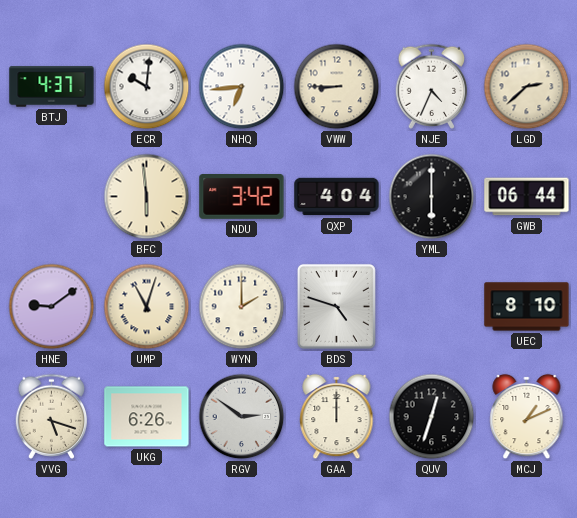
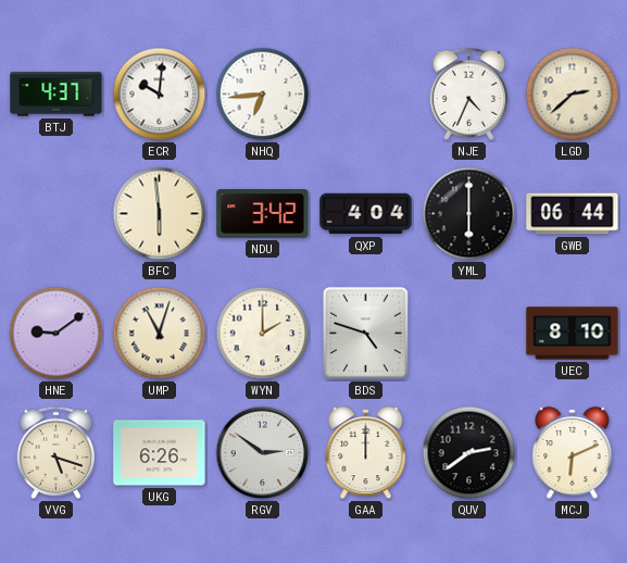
VWW: 8:45 -> none
QUV: 12:33 -> 2:39
MCJ: 1:11 -> 6:11
